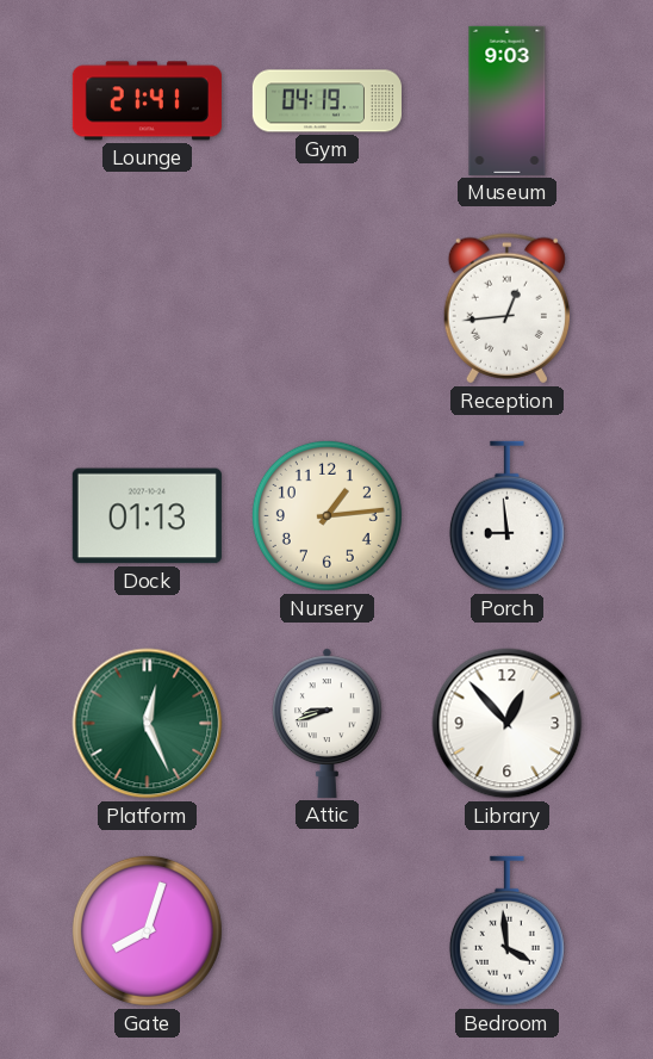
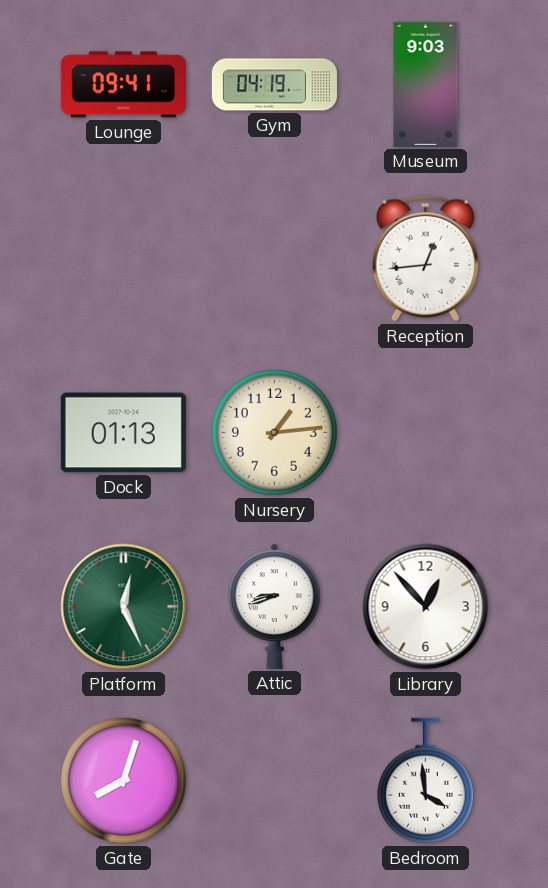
Lounge: 21:41 -> 09:41
Porch: 8:59 -> none
